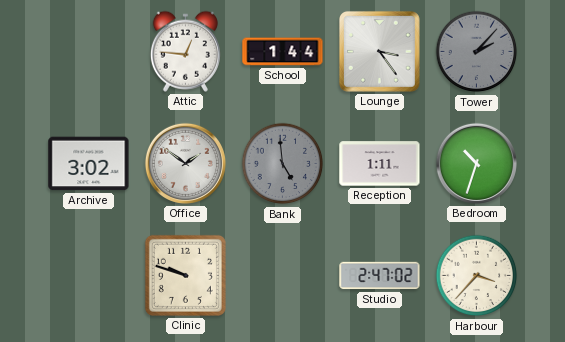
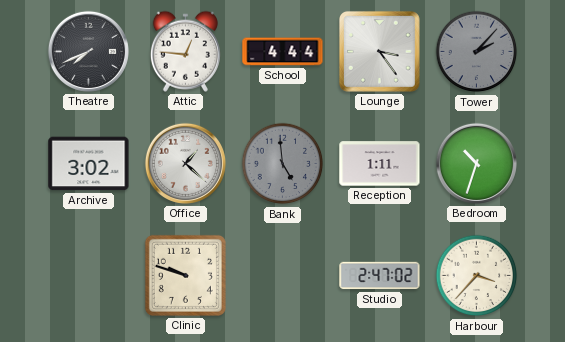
Theatre: none -> 7:41
School: 1:44 -> 4:44
Office: 1:51 -> 1:22
